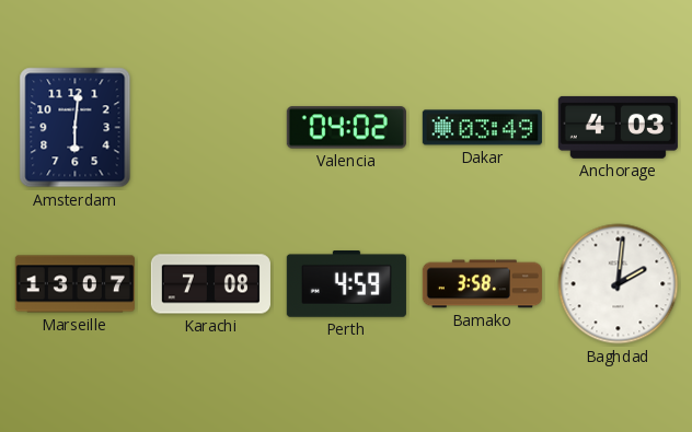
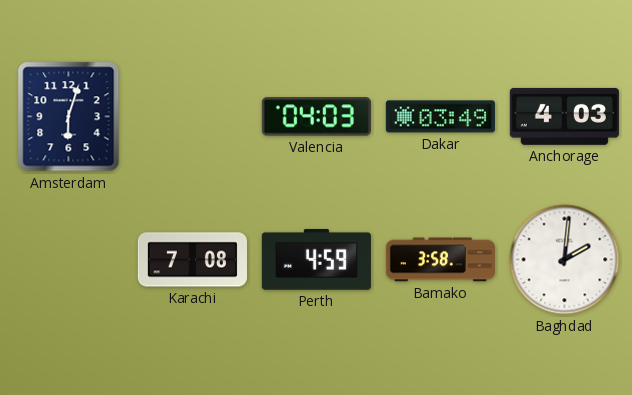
Amsterdam: 6:01 -> 6:03
Valencia: 04:02 -> 04:03
Marseille: 13:07 -> none
